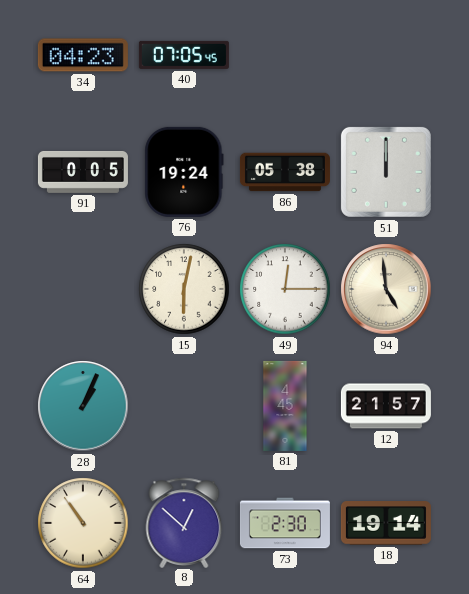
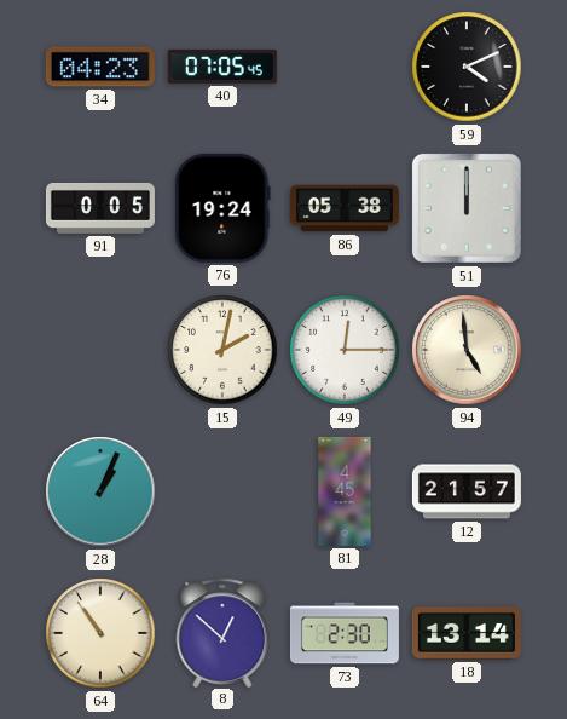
59: none -> 4:11
15: 6:02 -> 2:02
18: 19:14 -> 13:14
